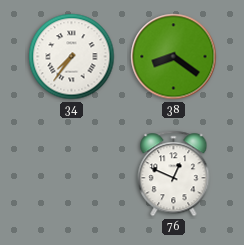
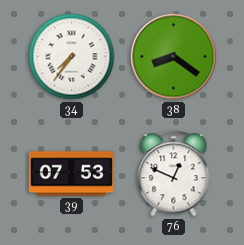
39: none -> 07:53
